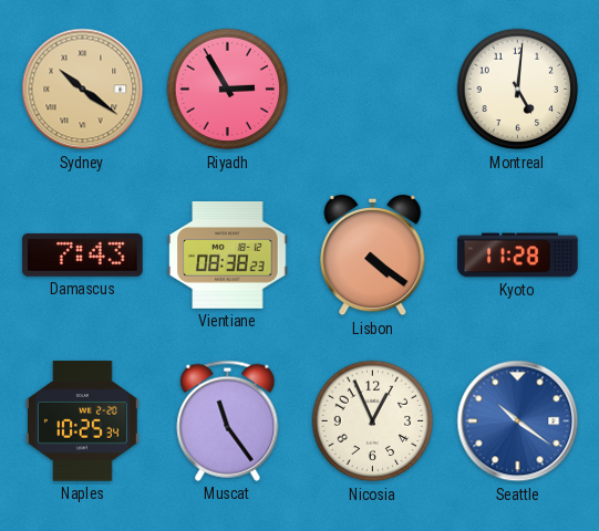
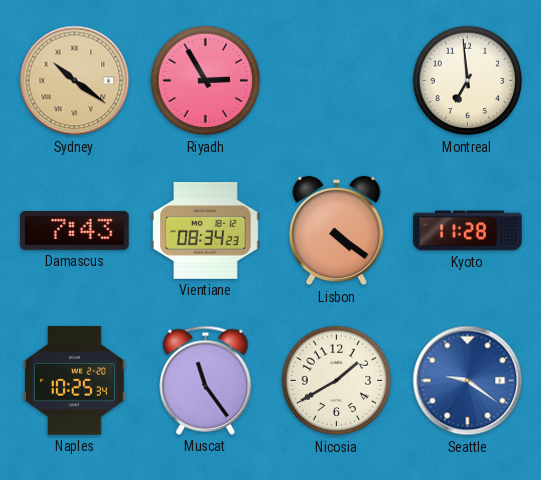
Montreal: 5:01 -> 6:59
Vientiane: 08:38 -> 08:34
Nicosia: 12:56 -> 1:40
Seattle: 10:21 -> 9:21
